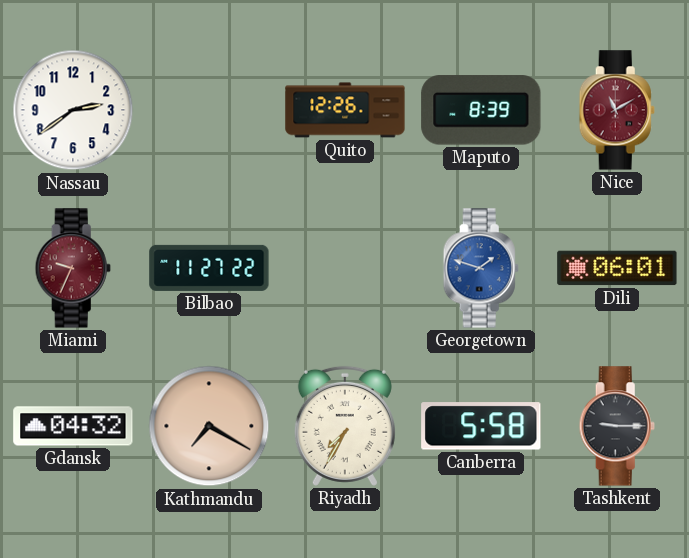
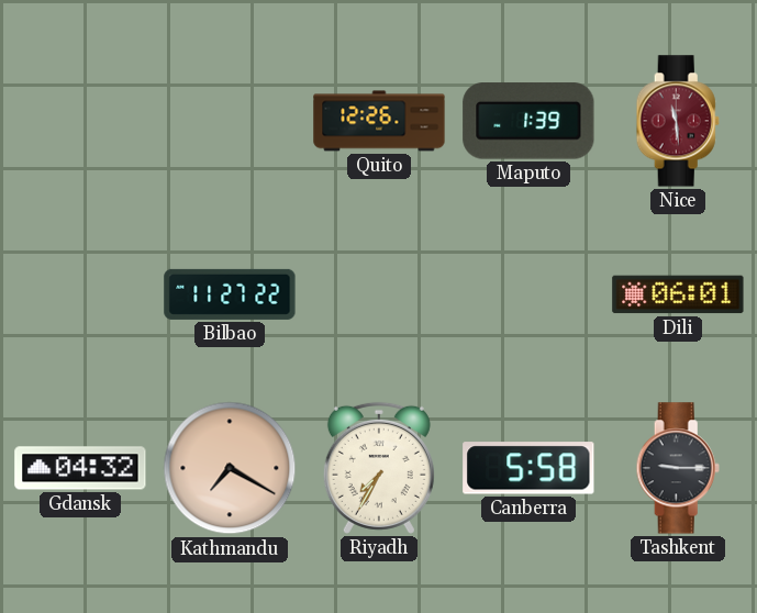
Nassau: 2:39 -> none
Maputo: 8:39 -> 1:39
Nice: 11:10 -> 11:29
Miami: 9:34 -> none
Georgetown: 1:48 -> none
